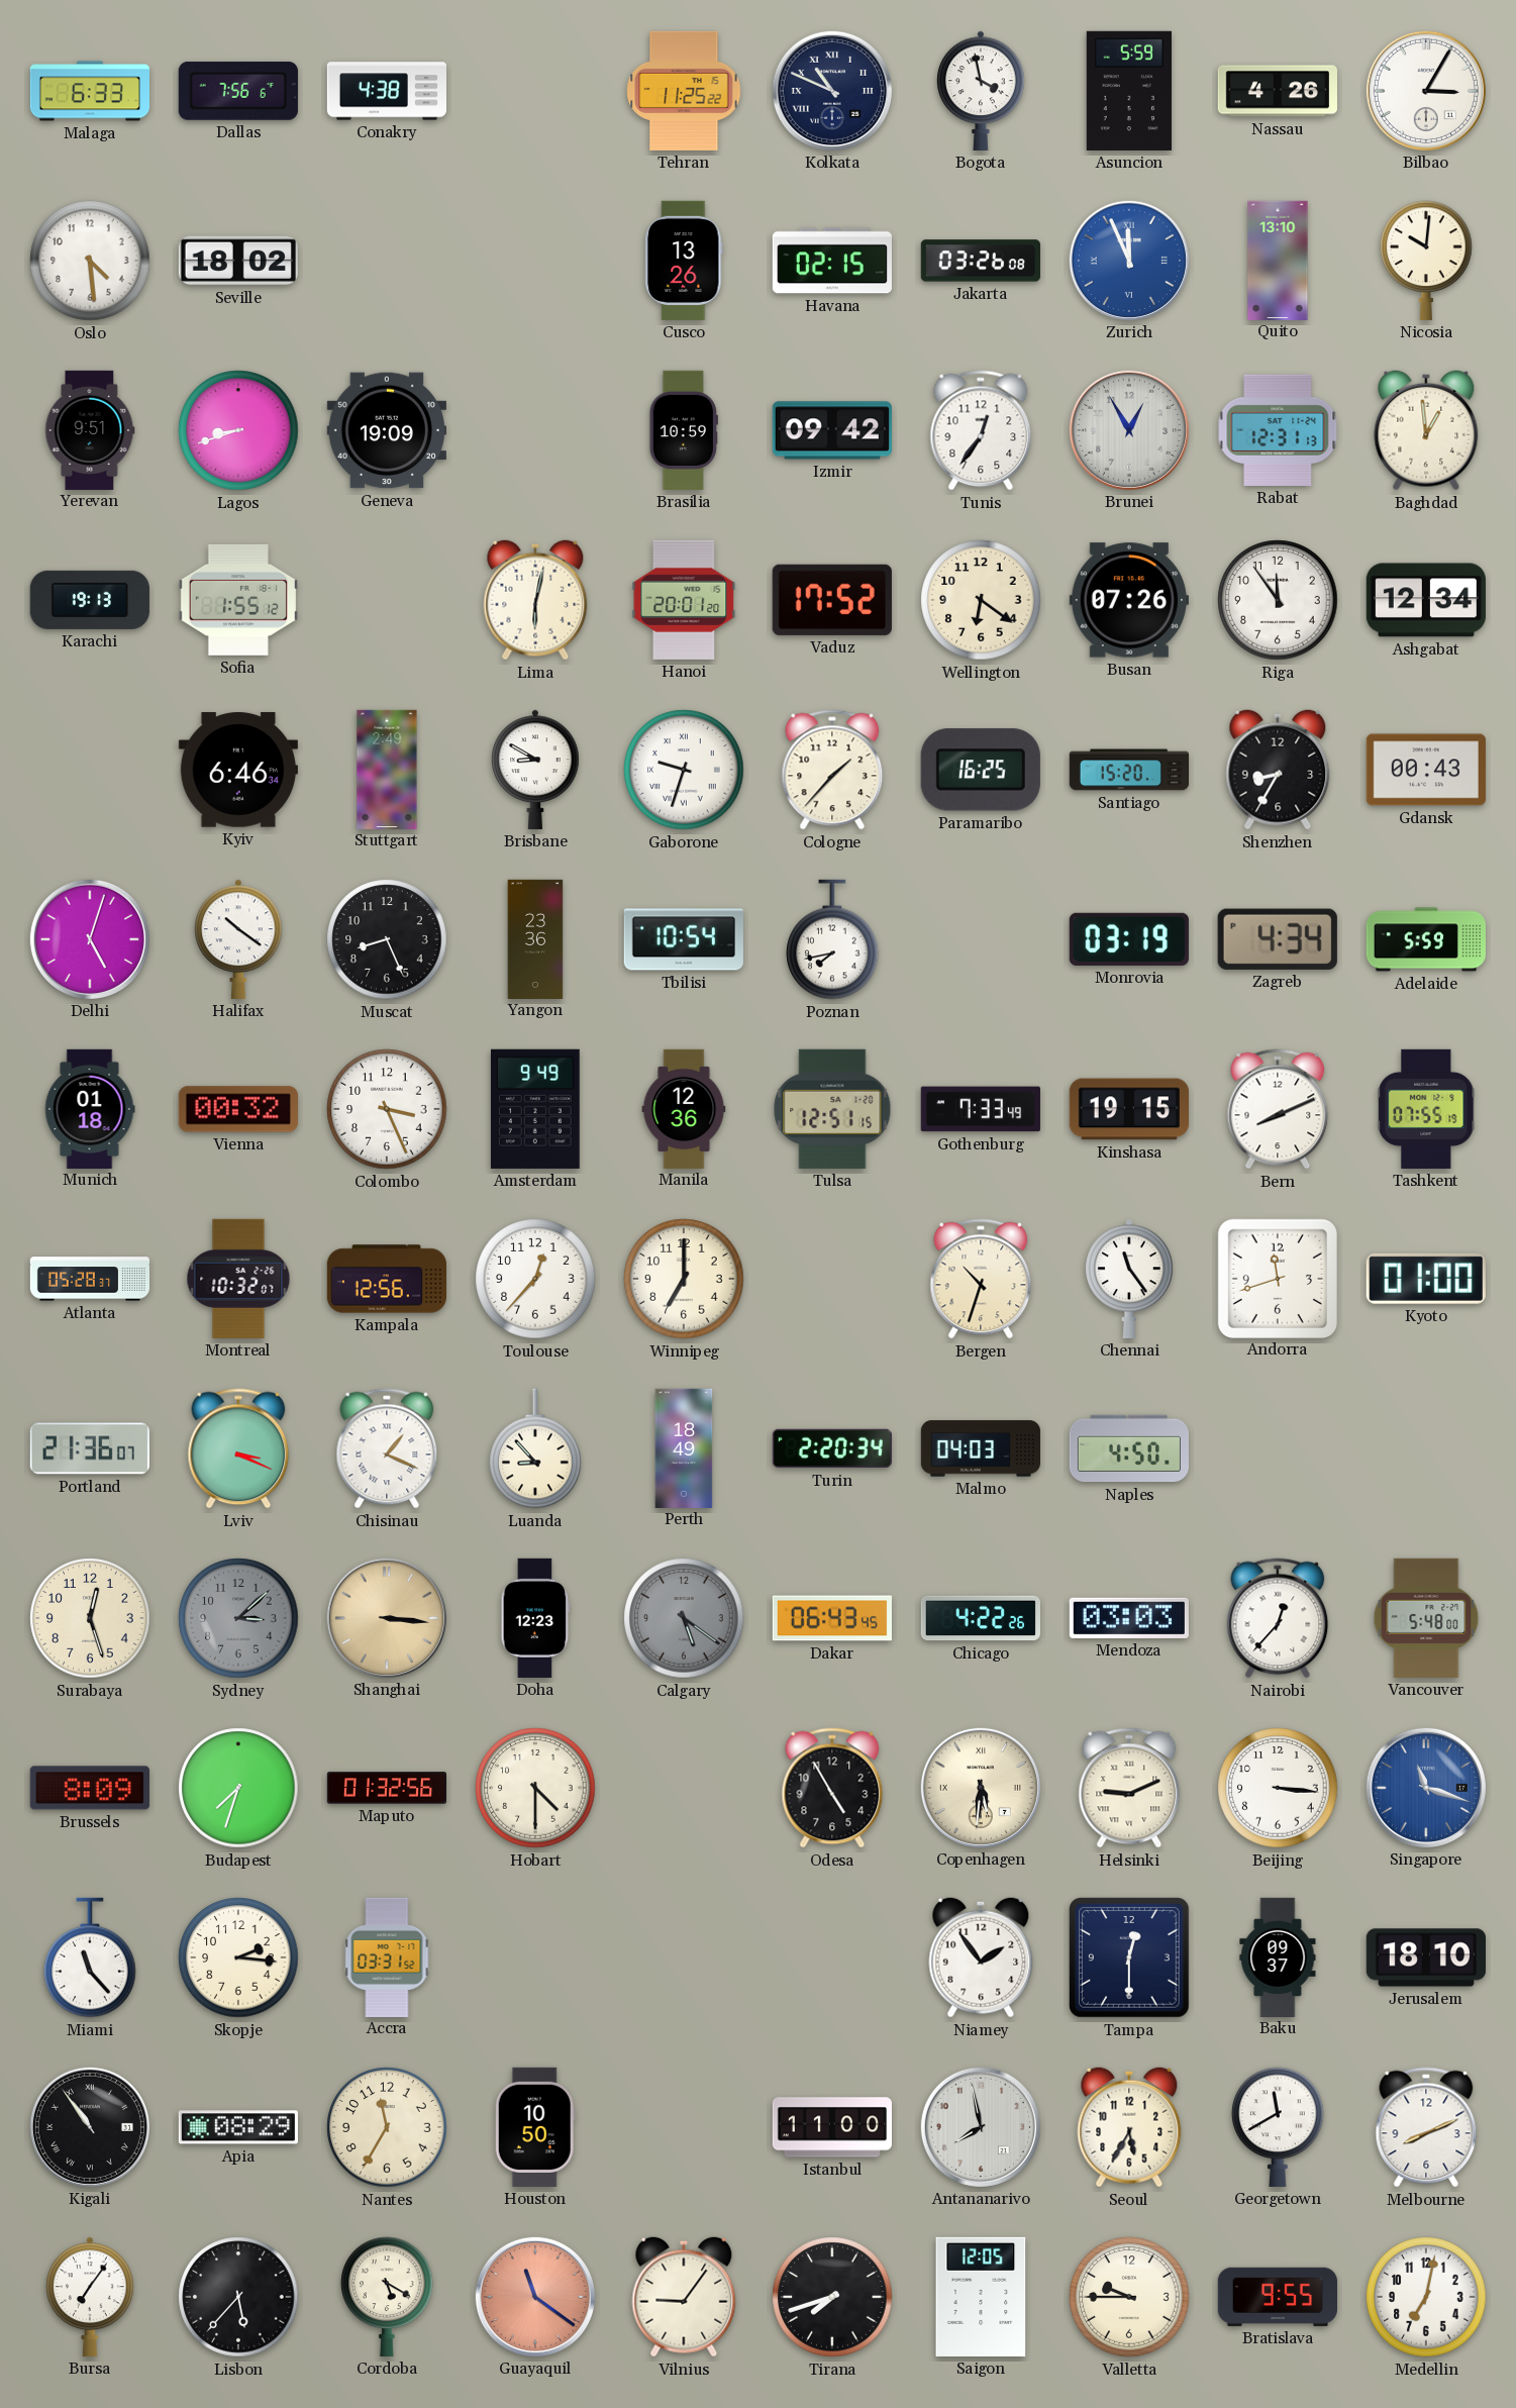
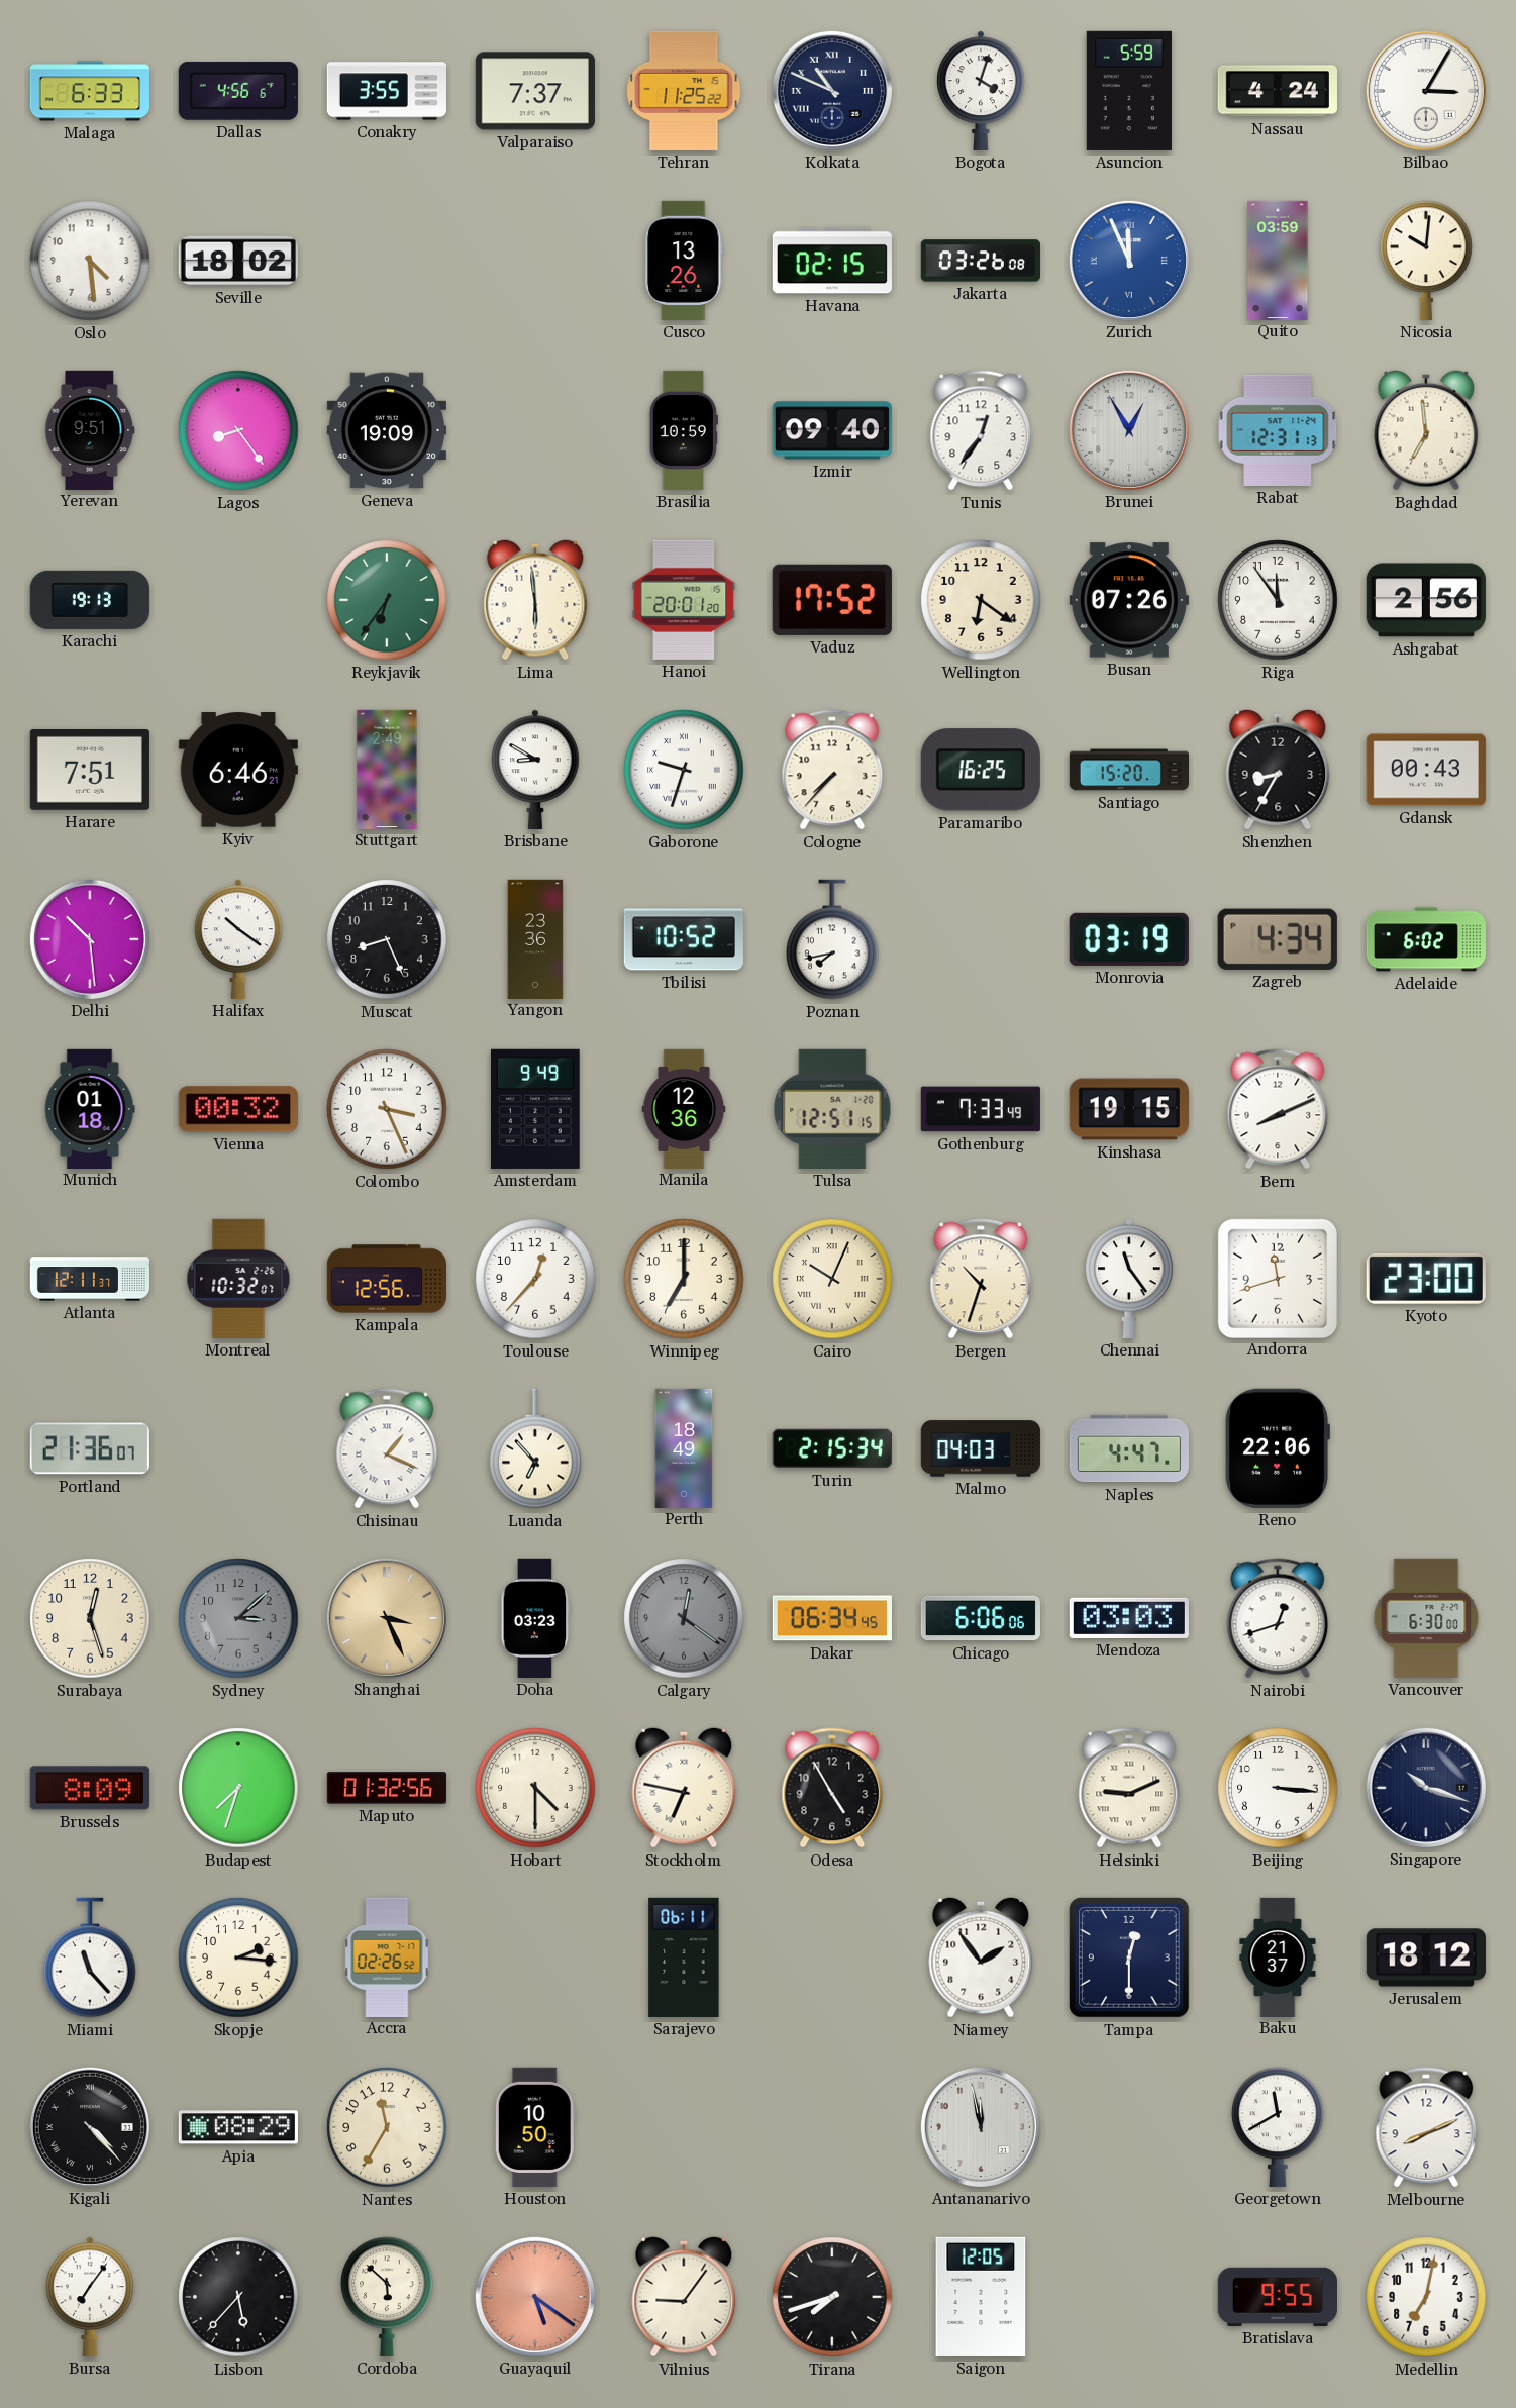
Dallas: 7:56 -> 4:56
Conakry: 4:38 -> 3:55
Valparaiso: none -> 7:37
Bogota: 3:58 -> 4:03
Nassau: 4:26 -> 4:24
Quito: 13:10 -> 03:59
Lagos: 8:42 -> 8:24
Izmir: 09:42 -> 09:40
Baghdad: 12:59 -> 6:59
Sofia: 1:55 -> none
Reykjavik: none -> 6:36
Lima: 6:02 -> 5:59
Ashgabat: 12:34 -> 2:56
Harare: none -> 7:51
Kyiv: 6:46:34 -> 6:46:21
Cologne: 1:37 -> 7:37
Delhi: 5:03 -> 10:29
Tbilisi: 10:54 -> 10:52
Adelaide: 5:59 -> 6:02
Tashkent: 07:55 -> none
Atlanta: 05:28 -> 12:11
Cairo: none -> 10:04
Kyoto: 01:00 -> 23:00
Lviv: 3:19 -> none
Luanda: 8:53 -> 6:53
Turin: 2:20 -> 2:15
Naples: 4:50 -> 4:47
Reno: none -> 22:06
Shanghai: 3:16 -> 3:26
Doha: 12:23 -> 03:23
Calgary: 5:21 -> 12:21
Dakar: 06:43 -> 06:34
Chicago: 4:22 -> 6:06
Nairobi: 12:37 -> 12:42
Vancouver: 5:48 -> 6:30
Stockholm: none -> 6:47
Copenhagen: 5:31 -> none
Singapore: 11:18 -> 10:18
Singapore dial: blue -> navy
Accra: 03:31 -> 02:26
Sarajevo: none -> 06:11
Baku: 09:37 -> 21:37
Jerusalem: 18:10 -> 18:12
Kigali: 10:54 -> 4:23
Istanbul: 11:00 -> none
Antananarivo: 7:58 -> 11:58
Seoul: 5:35 -> none
Cordoba: 5:20 -> 5:52
Guayaquil: 11:21 -> 5:21
Valletta: 9:45 -> none
